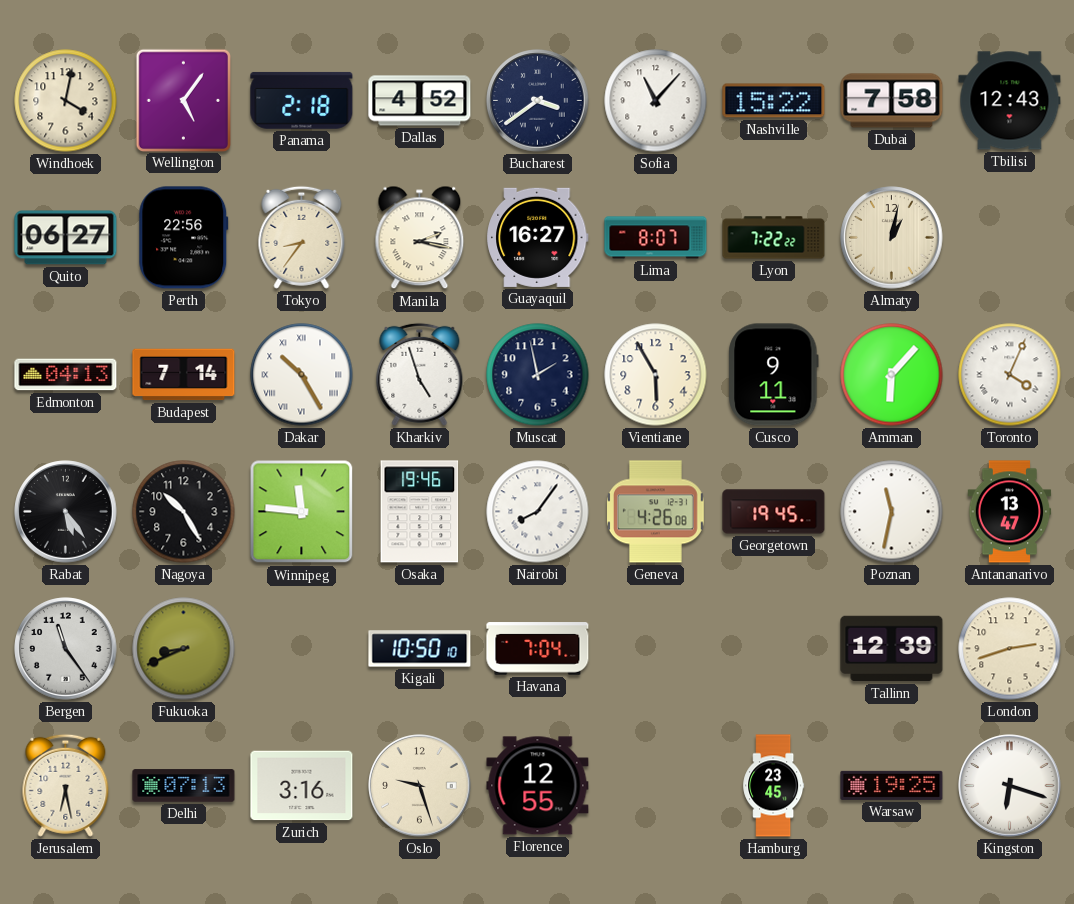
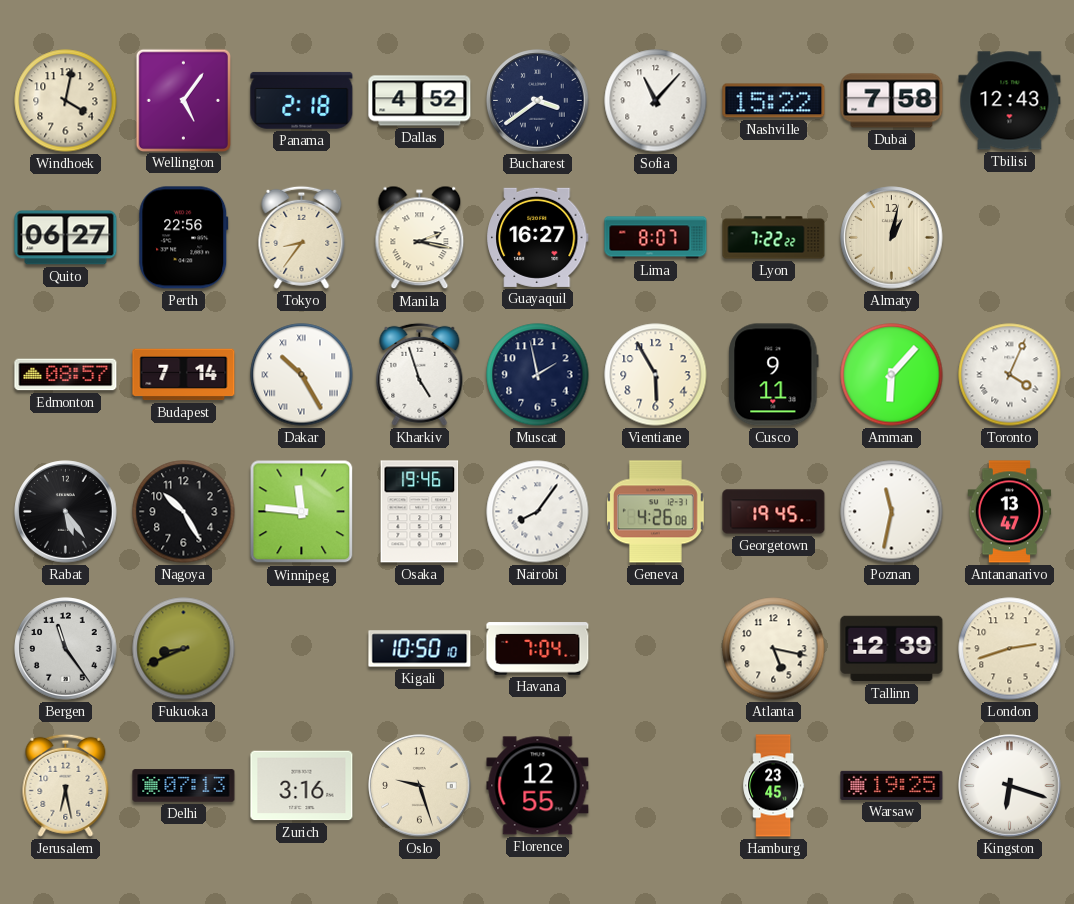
Edmonton: 04:13 -> 08:57
Atlanta: none -> 5:17
